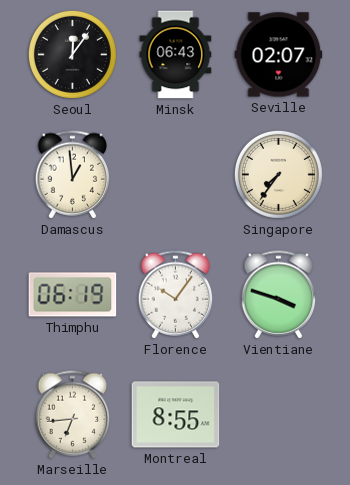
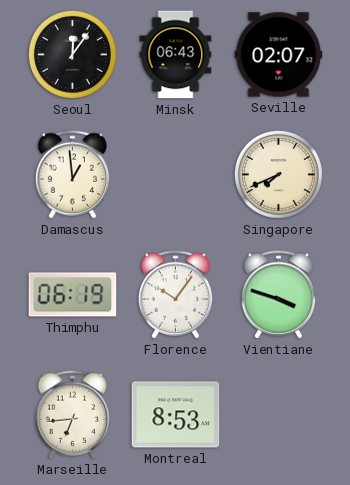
Singapore: 7:36 -> 7:41
Montreal: 8:55 -> 8:53
